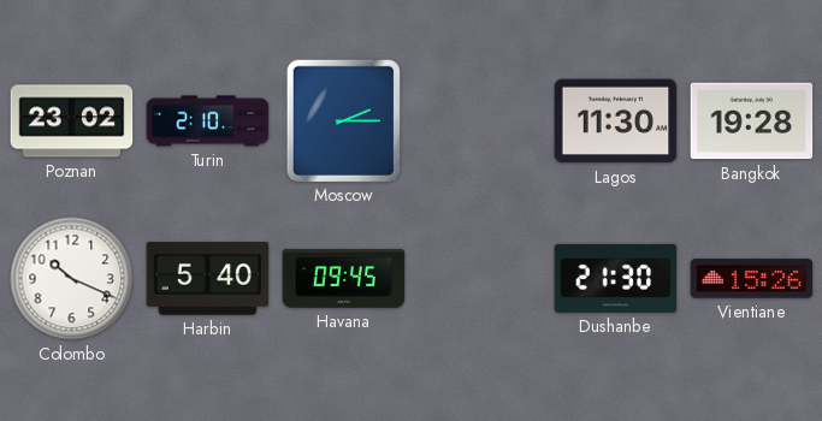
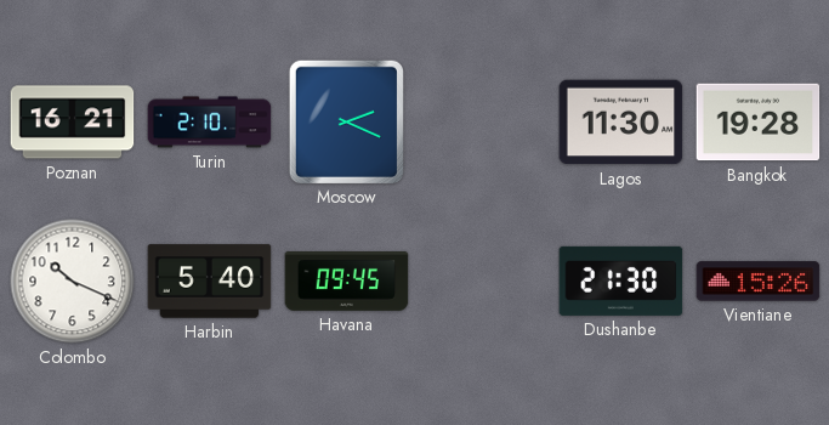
Poznan: 23:02 -> 16:21
Moscow: 2:15 -> 2:19
